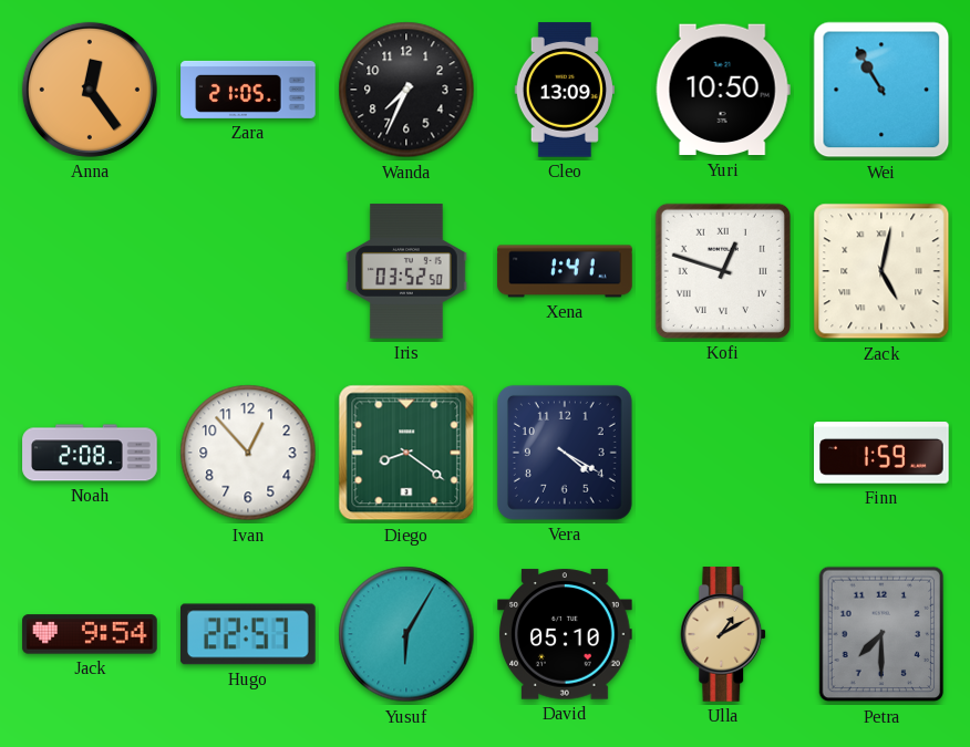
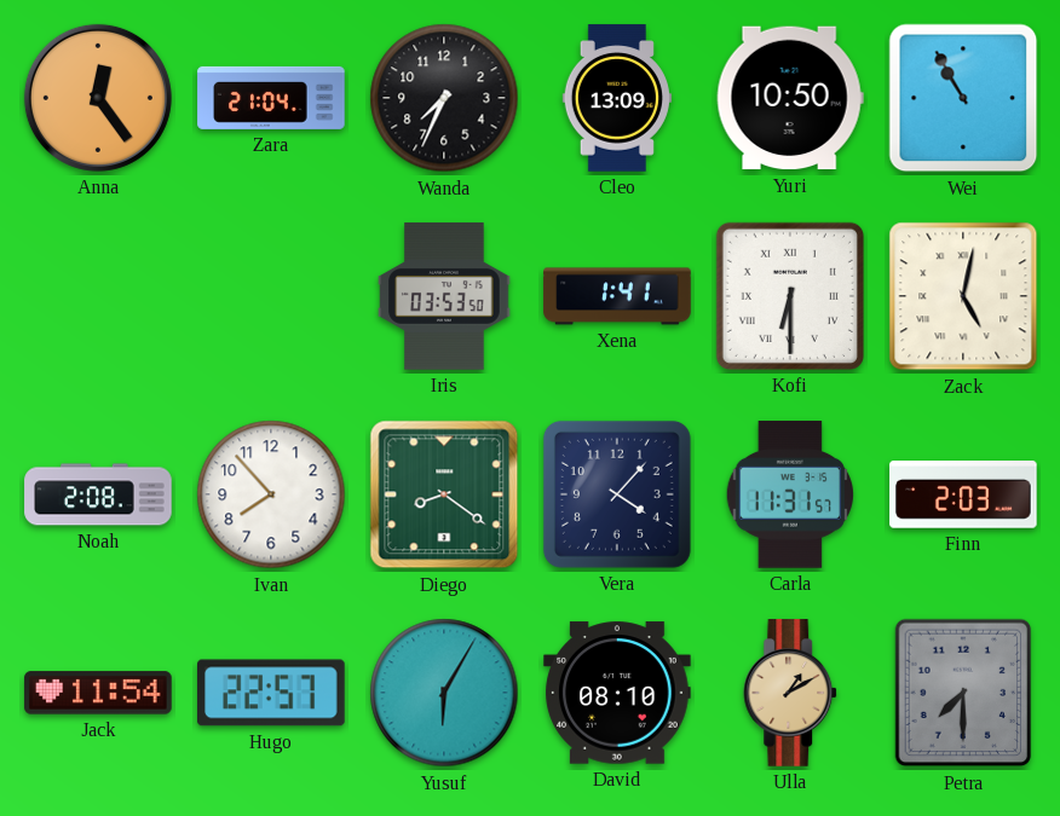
Zara: 21:05 -> 21:04
Iris: 03:52 -> 03:53
Kofi: 12:48 -> 6:30
Ivan: 12:53 -> 7:53
Vera: 4:20 -> 4:07
Carla: none -> 11:31
Finn: 1:59 -> 2:03
Jack: 9:54 -> 11:54
David: 05:10 -> 08:10
